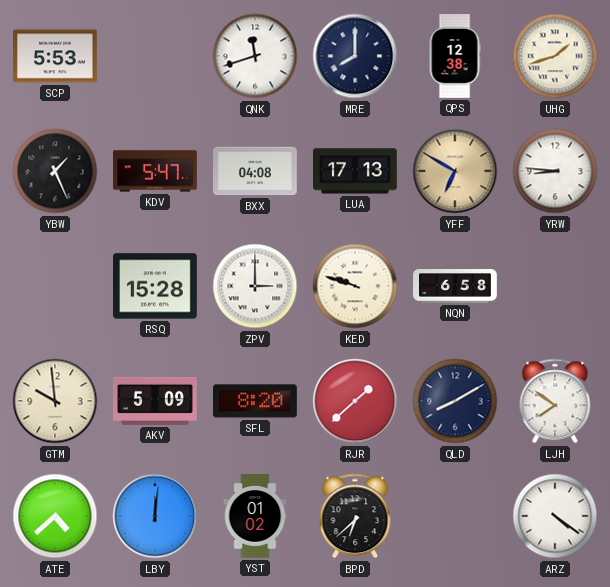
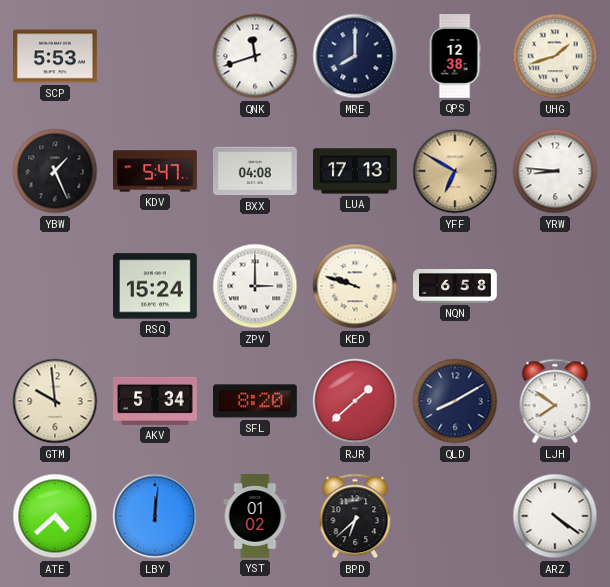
RSQ: 15:28 -> 15:24
AKV: 5:09 -> 5:34
